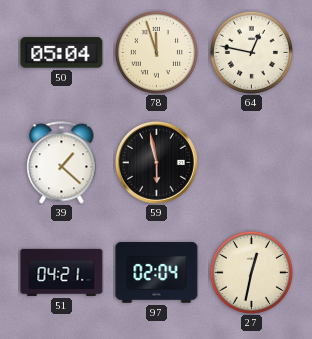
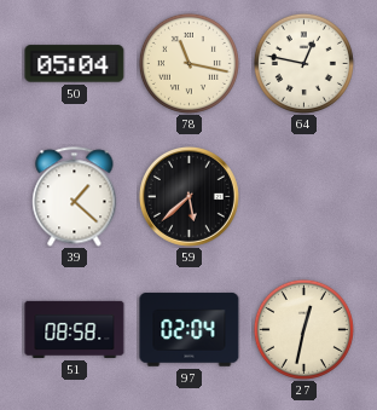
78: 11:57 -> 11:17
59: 5:58 -> 5:38
51: 04:21 -> 08:58
